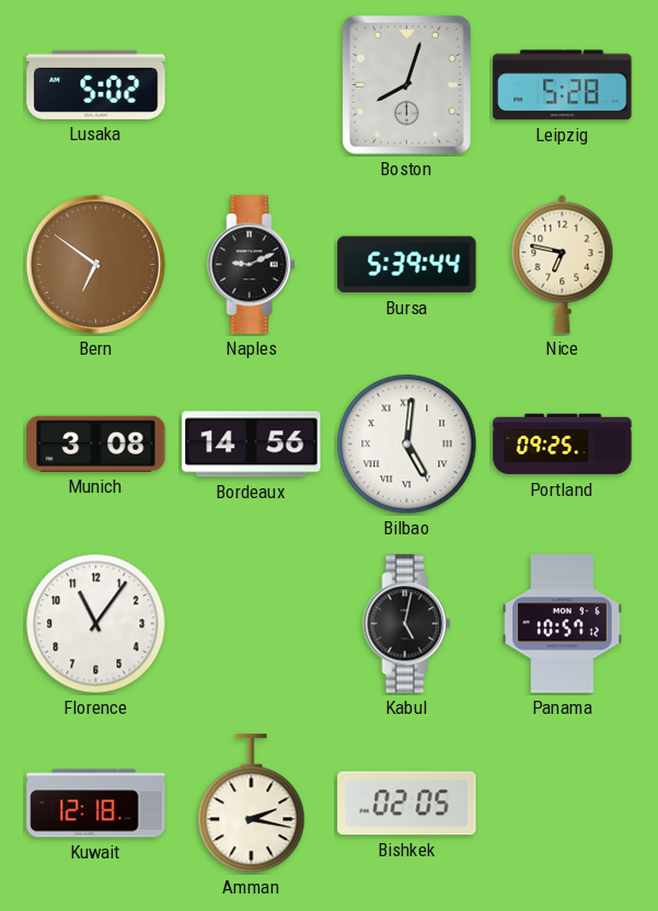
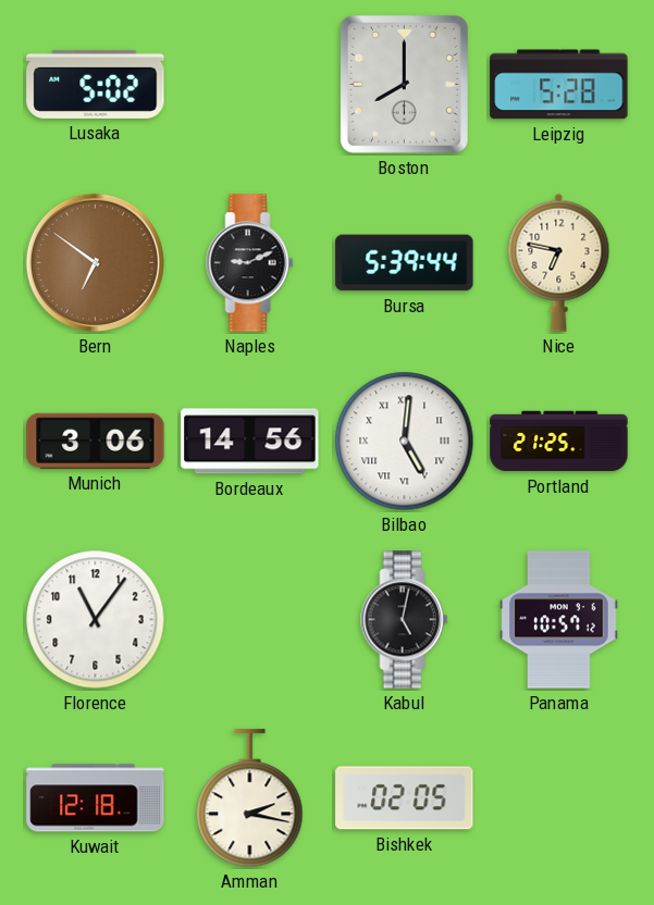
Boston: 8:03 -> 8:00
Munich: 3:08 -> 3:06
Portland: 09:25 -> 21:25
